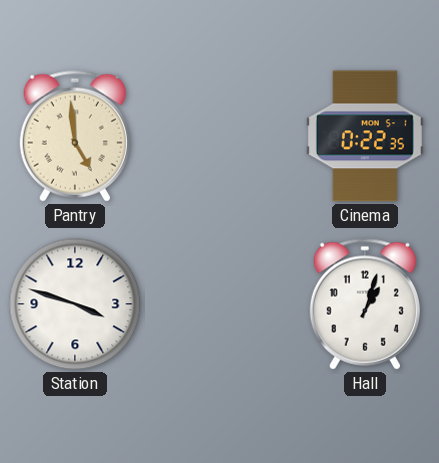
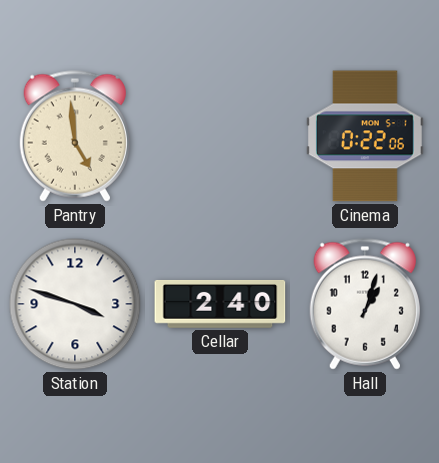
Cinema: 0:22:35 -> 0:22:06
Cellar: none -> 2:40
